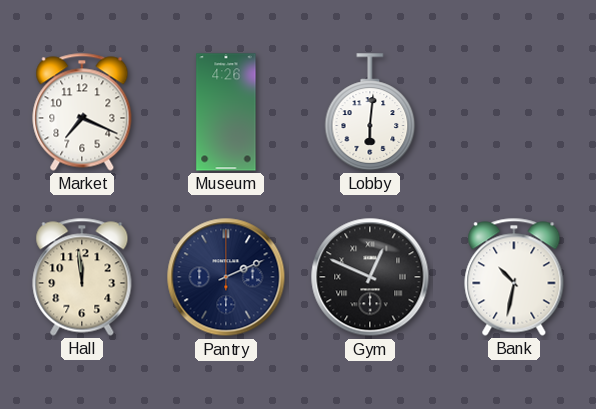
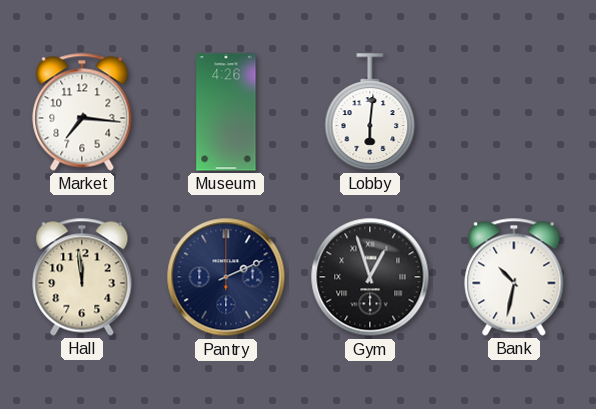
Market: 7:19 -> 7:16
Gym: 12:49 -> 12:57
